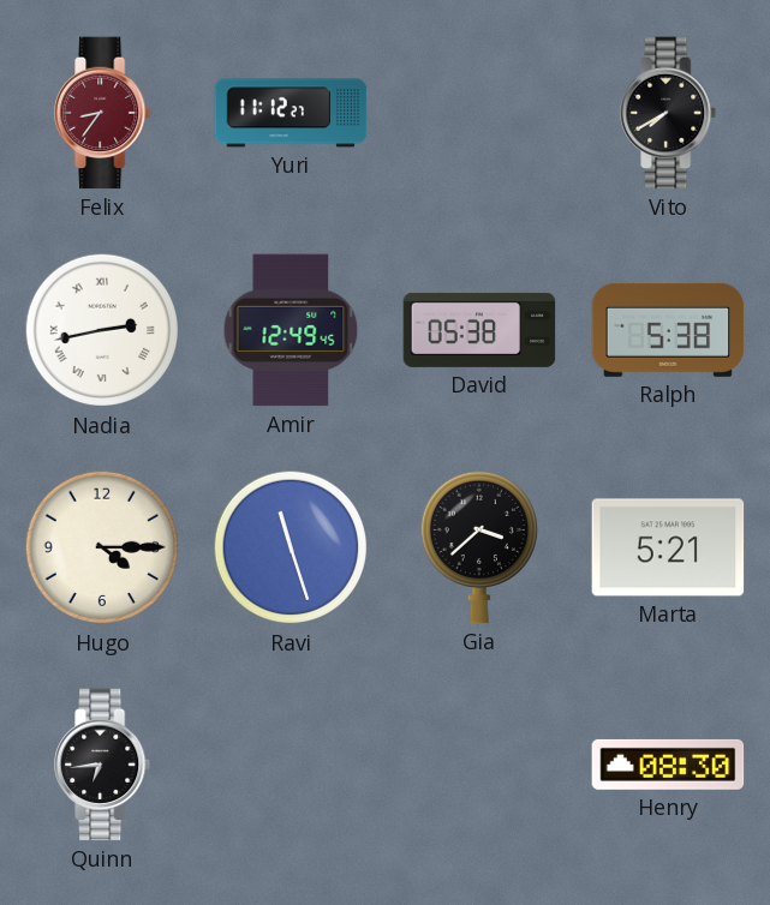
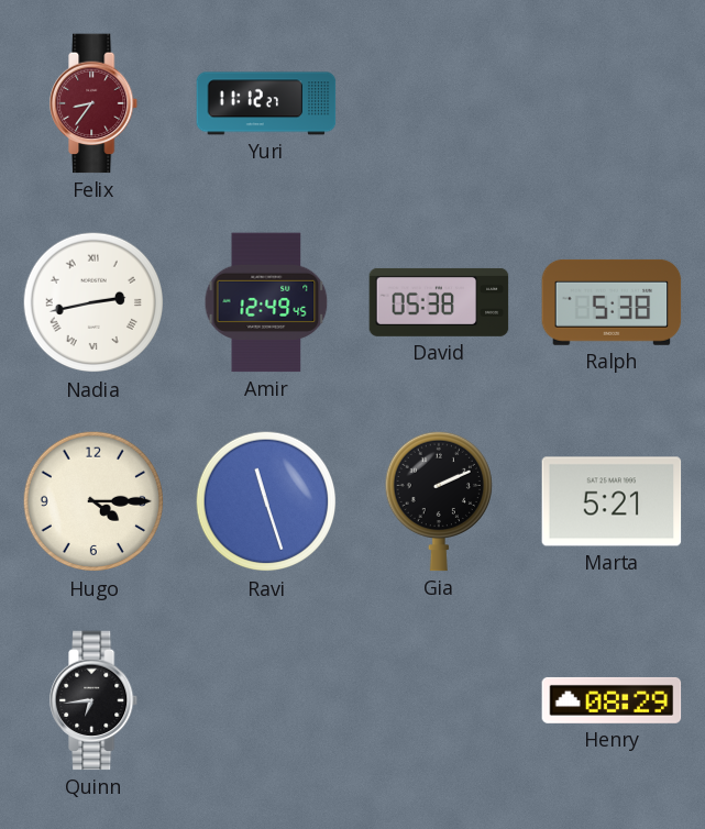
Vito: 7:40 -> none
Gia: 3:38 -> 2:11
Henry: 08:30 -> 08:29
